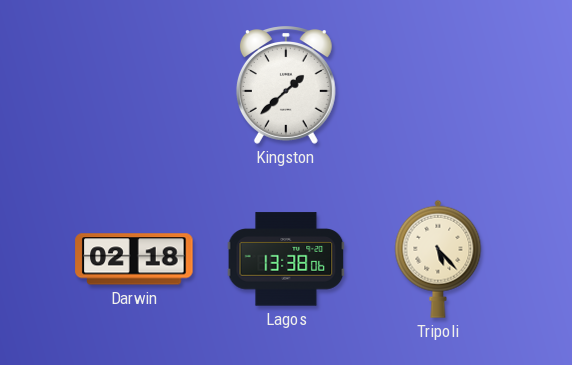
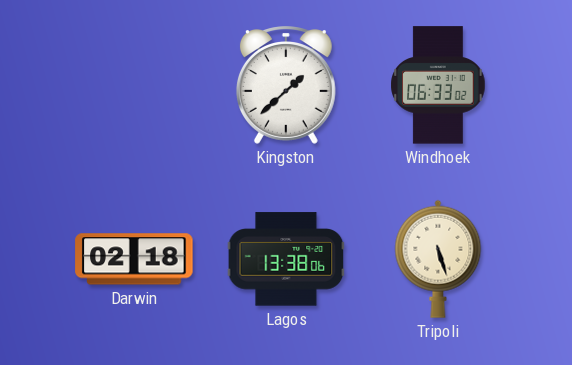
Windhoek: none -> 06:33
Tripoli: 5:23 -> 5:27
